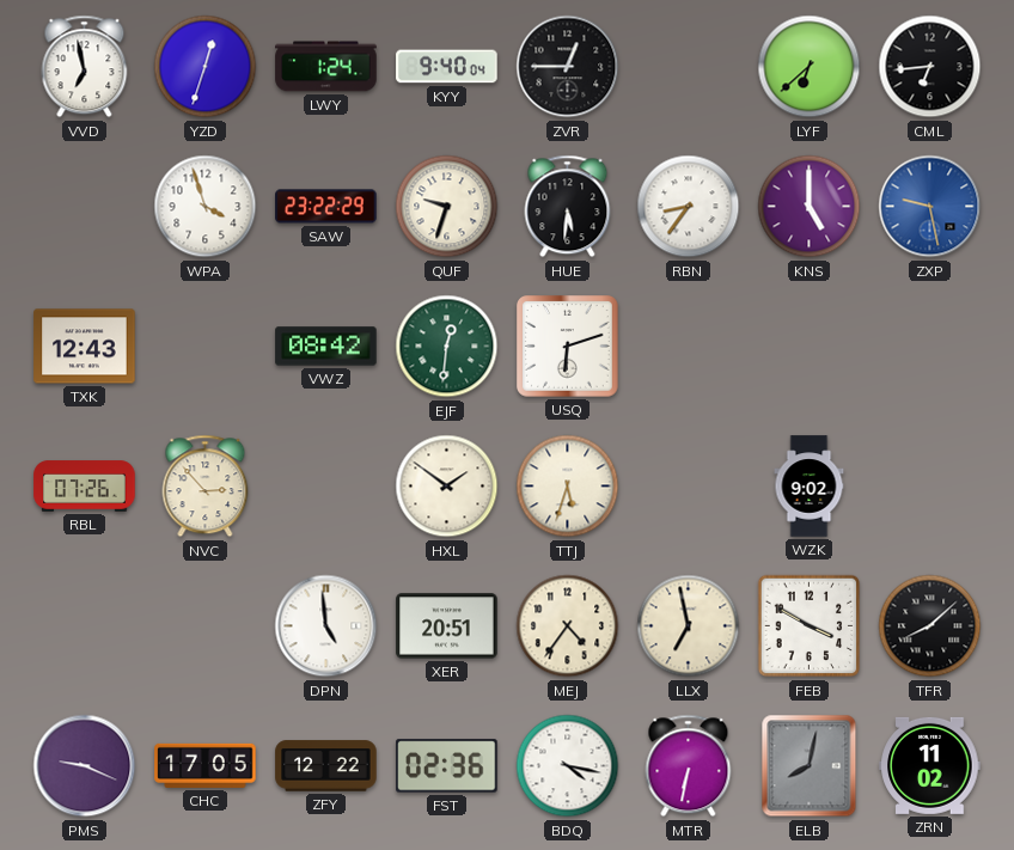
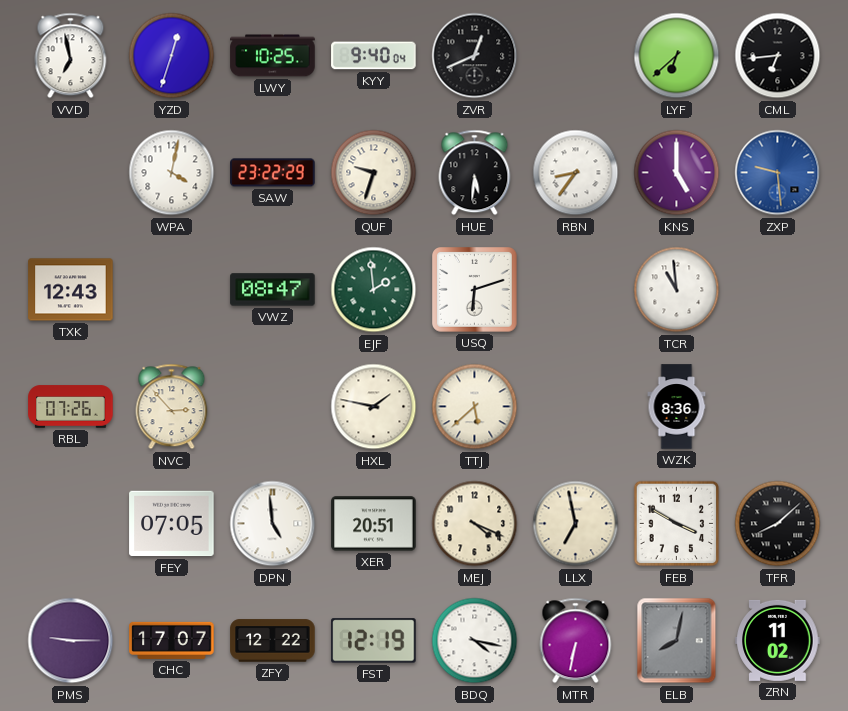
LWY: 1:24 -> 10:25
ZVR: 12:45 -> 12:41
WPA: 3:57 -> 4:02
ZXP: 9:28 -> 9:29
VWZ: 08:42 -> 08:47
EJF: 12:31 -> 1:59
TCR: none -> 10:59
HXL: 1:51 -> 1:47
TTJ: 5:33 -> 5:38
WZK: 9:02 -> 8:36
FEY: none -> 07:05
MEJ: 4:36 -> 4:19
PMS: 9:19 -> 9:15
CHC: 17:05 -> 17:07
FST: 02:36 -> 12:19
